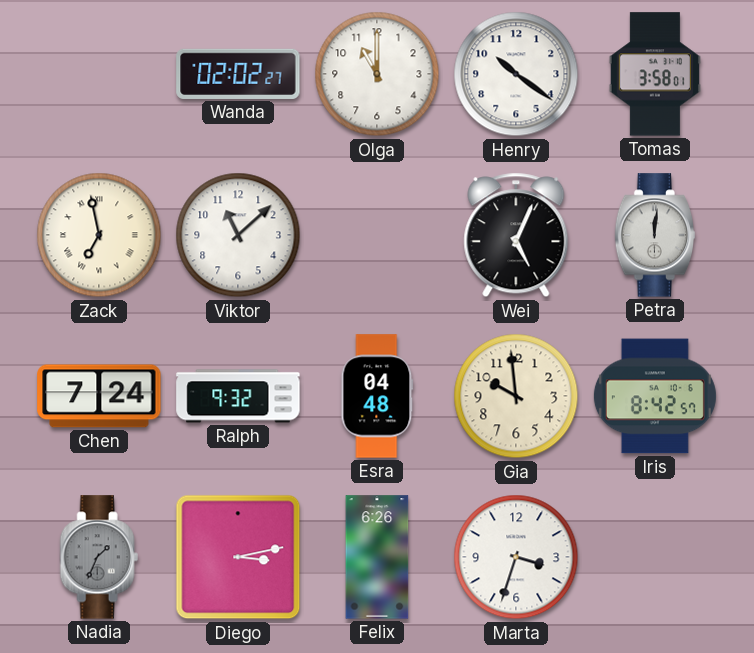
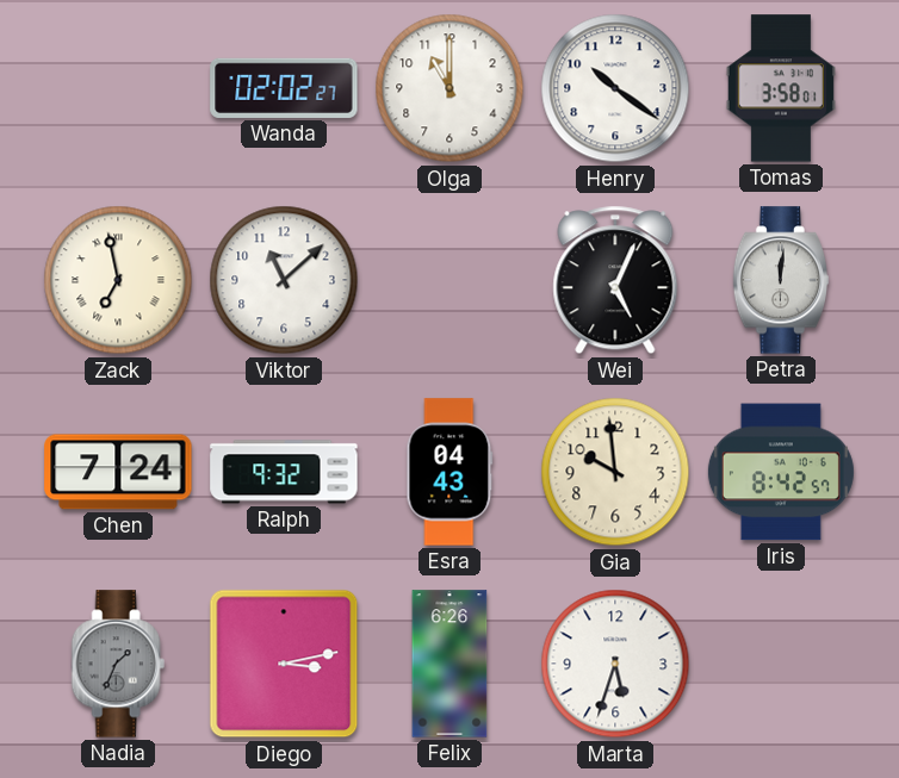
Esra: 04:48 -> 04:43
Marta: 3:33 -> 5:33
